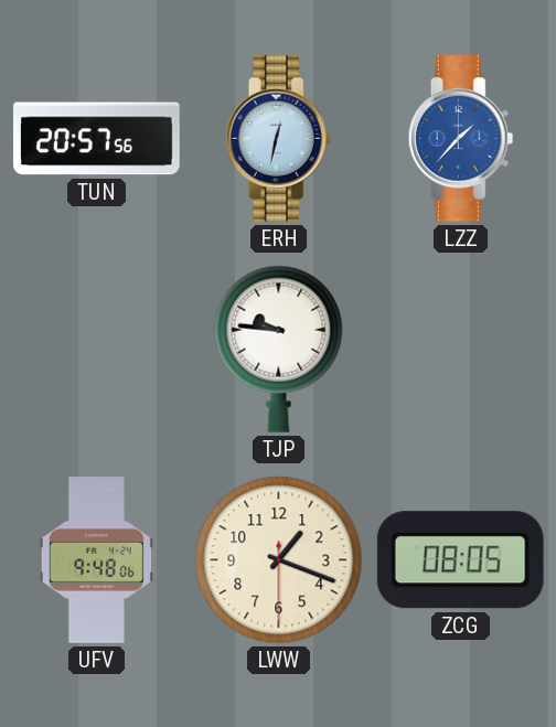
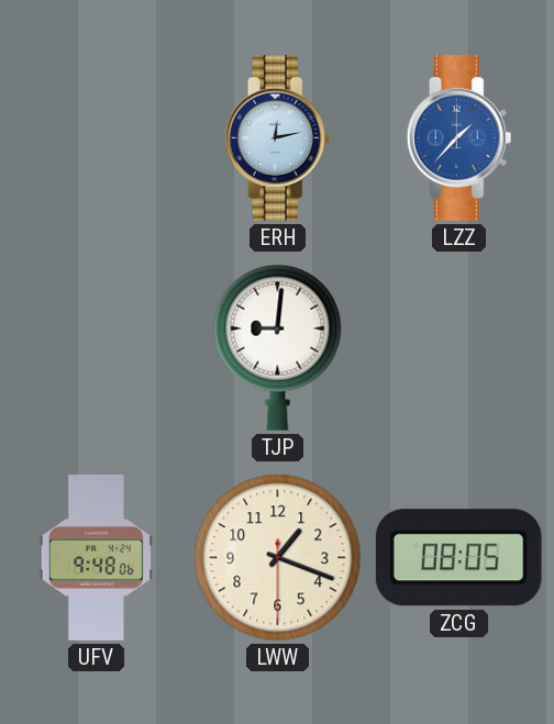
TUN: 20:57 -> none
ERH: 12:32 -> 12:13
TJP: 9:46 -> 9:01
